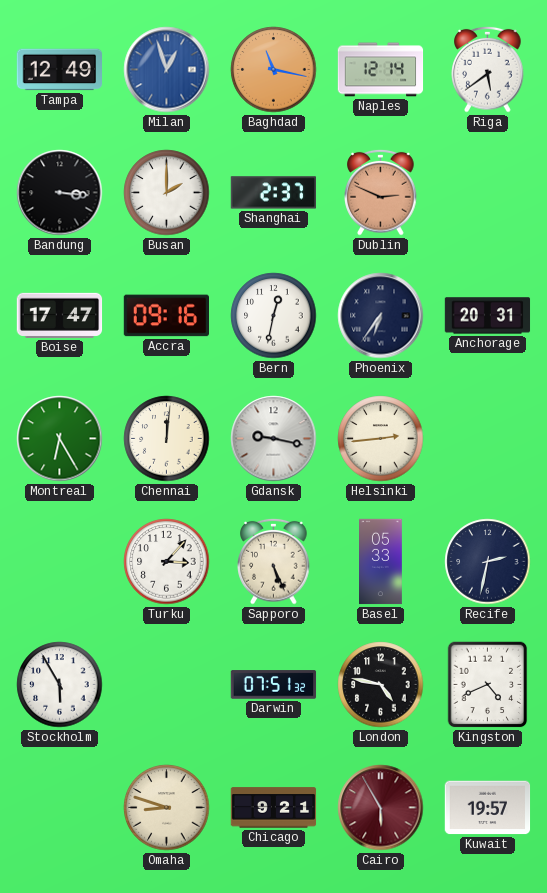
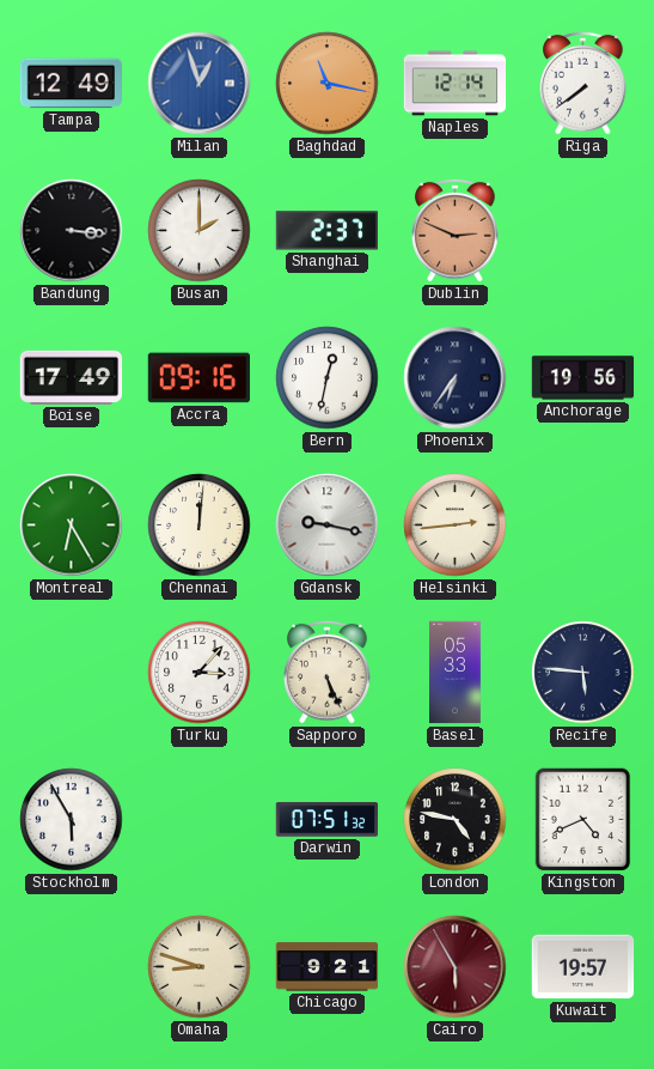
Riga: 5:39 -> 7:39
Boise: 17:47 -> 17:49
Anchorage: 20:31 -> 19:56
Recife: 2:32 -> 5:46
